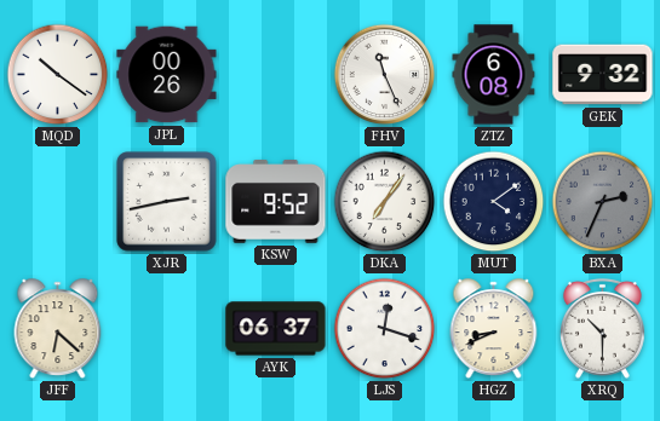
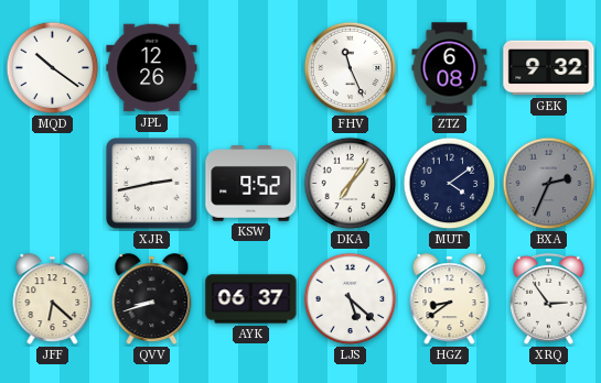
JPL: 00:26 -> 12:26
QVV: none -> 8:42
LJS: 12:18 -> 5:22
HGZ: 8:41 -> 8:39
XRQ: 10:30 -> 2:54
